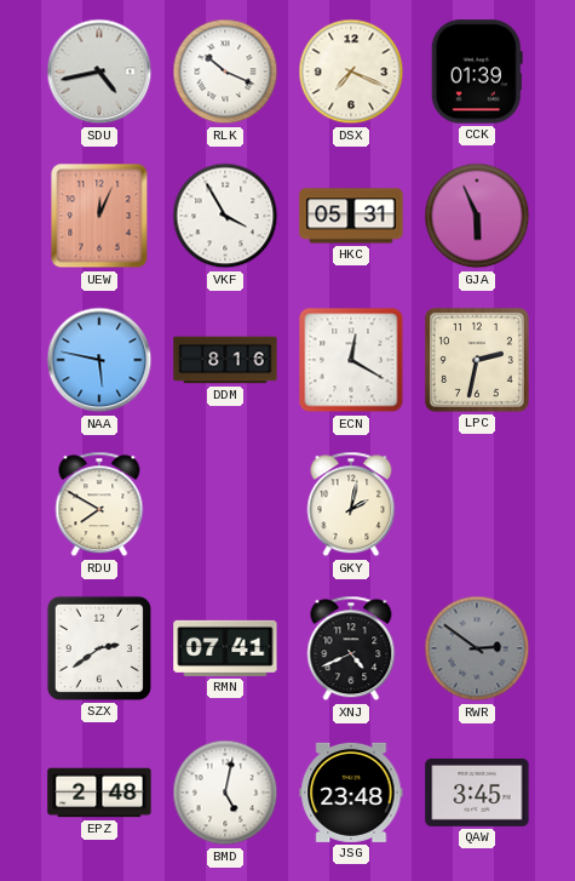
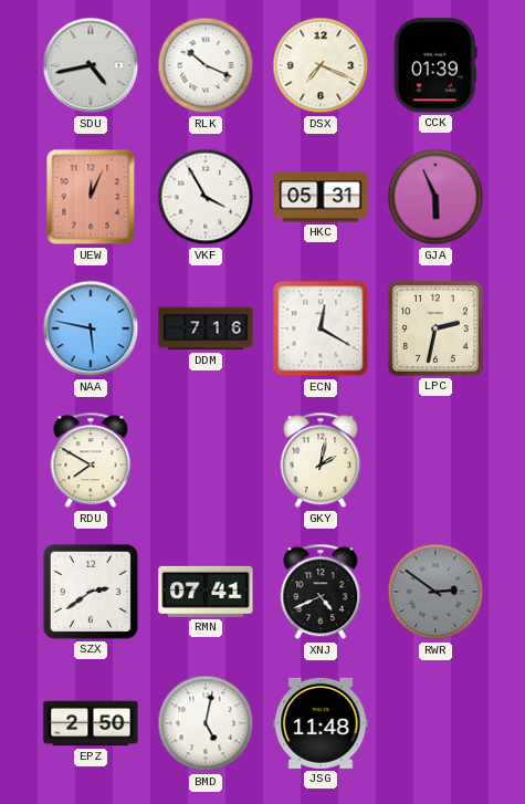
DDM: 8:16 -> 7:16
EPZ: 2:48 -> 2:50
JSG: 23:48 -> 11:48
QAW: 3:45 -> none
